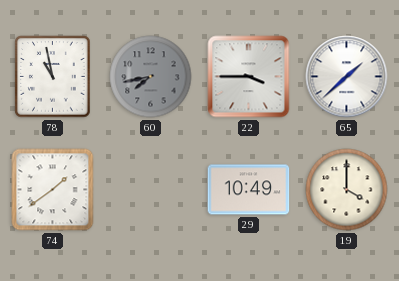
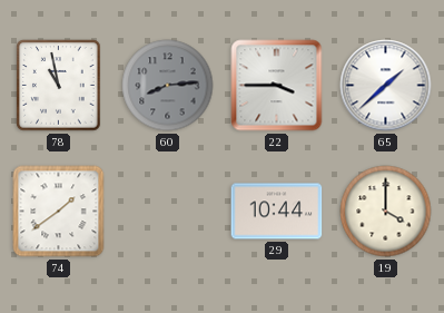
60: 7:43 -> 8:14
29: 10:49 -> 10:44
